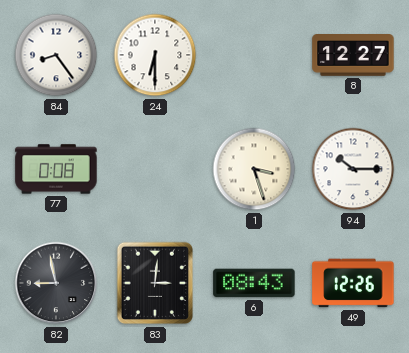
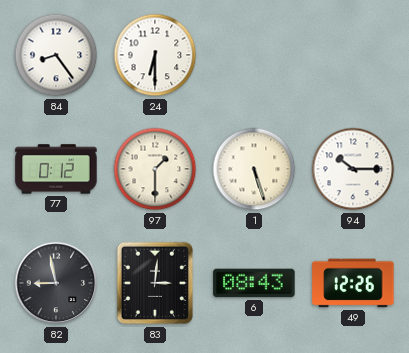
8: 12:27 -> none
77: 0:08 -> 0:12
97: none -> 1:30
1: 3:27 -> 5:27
